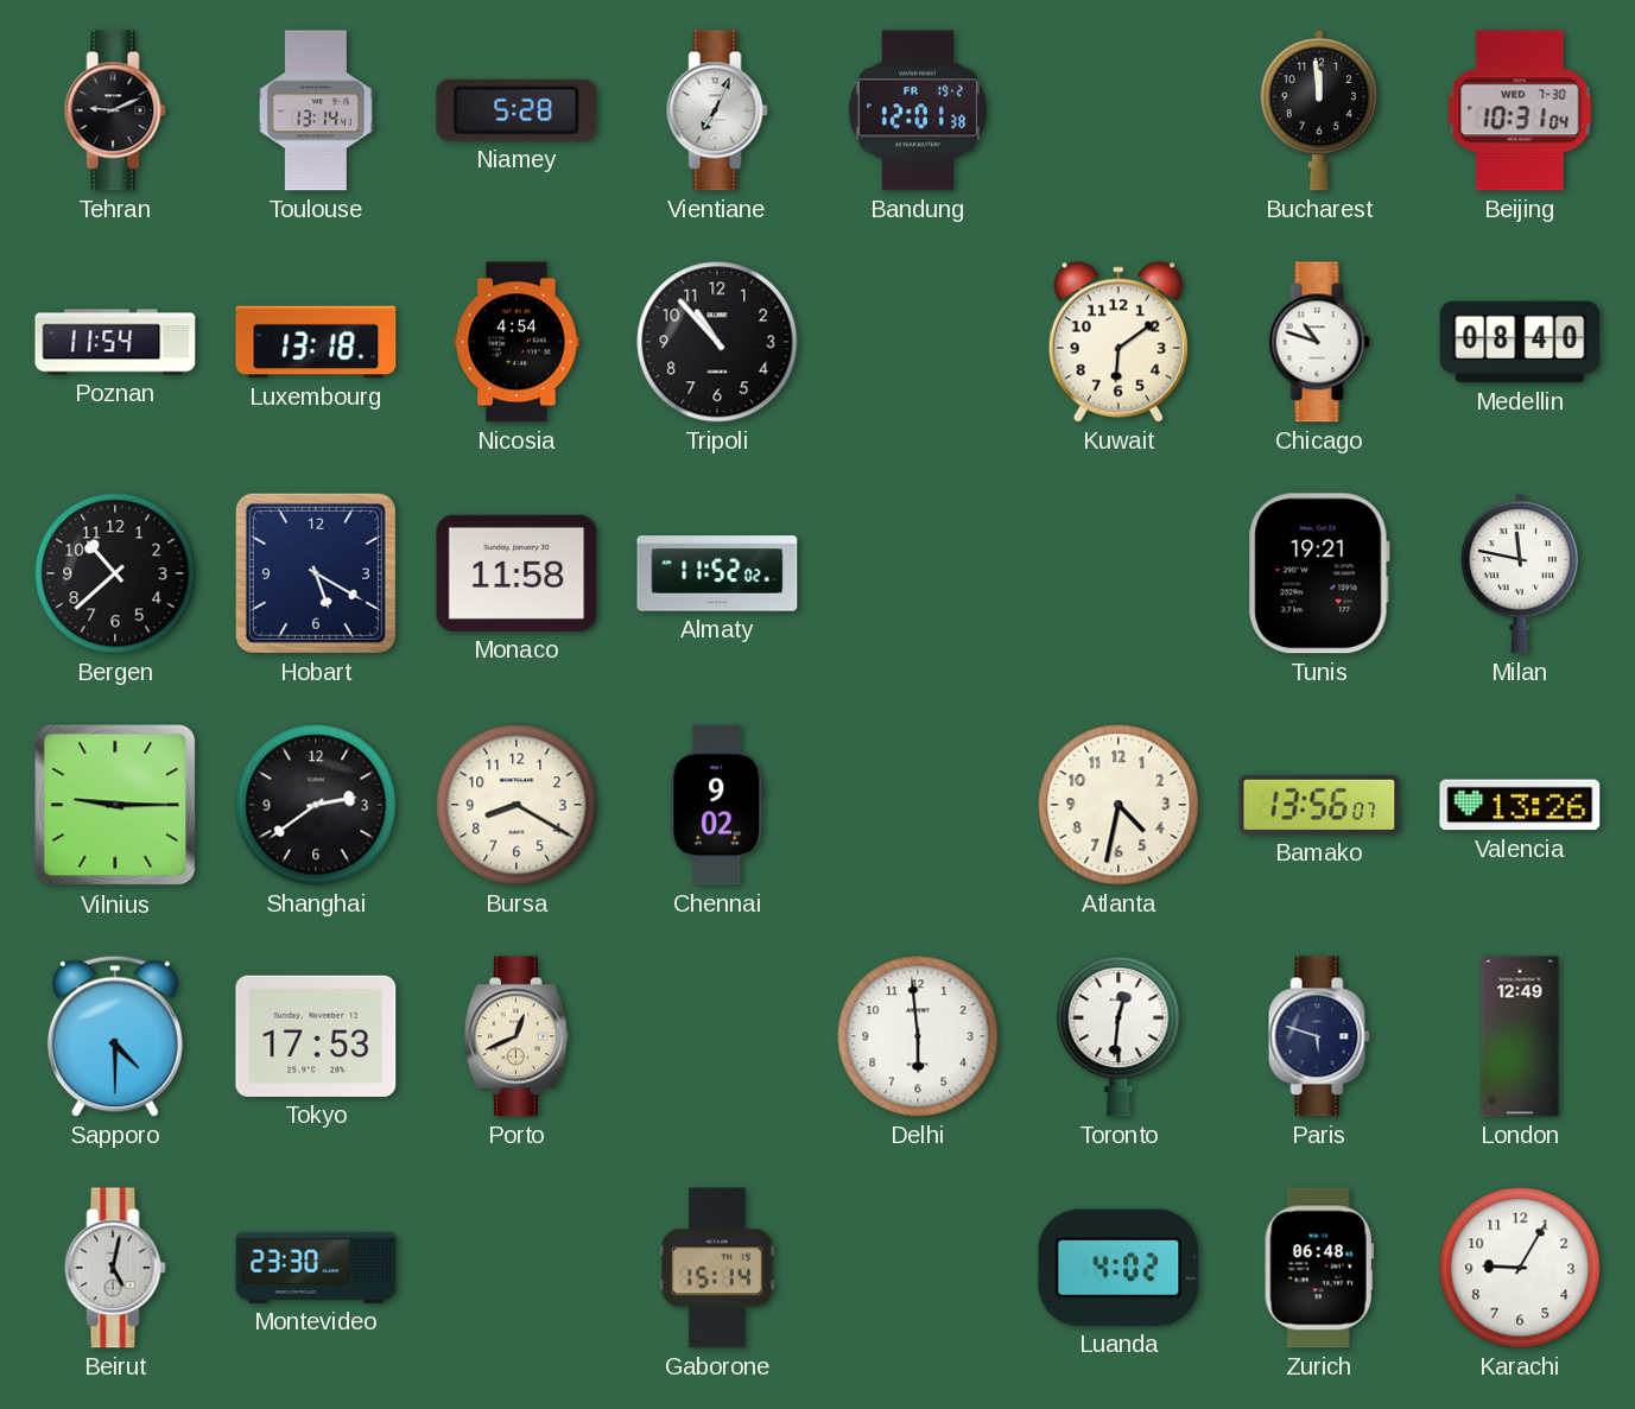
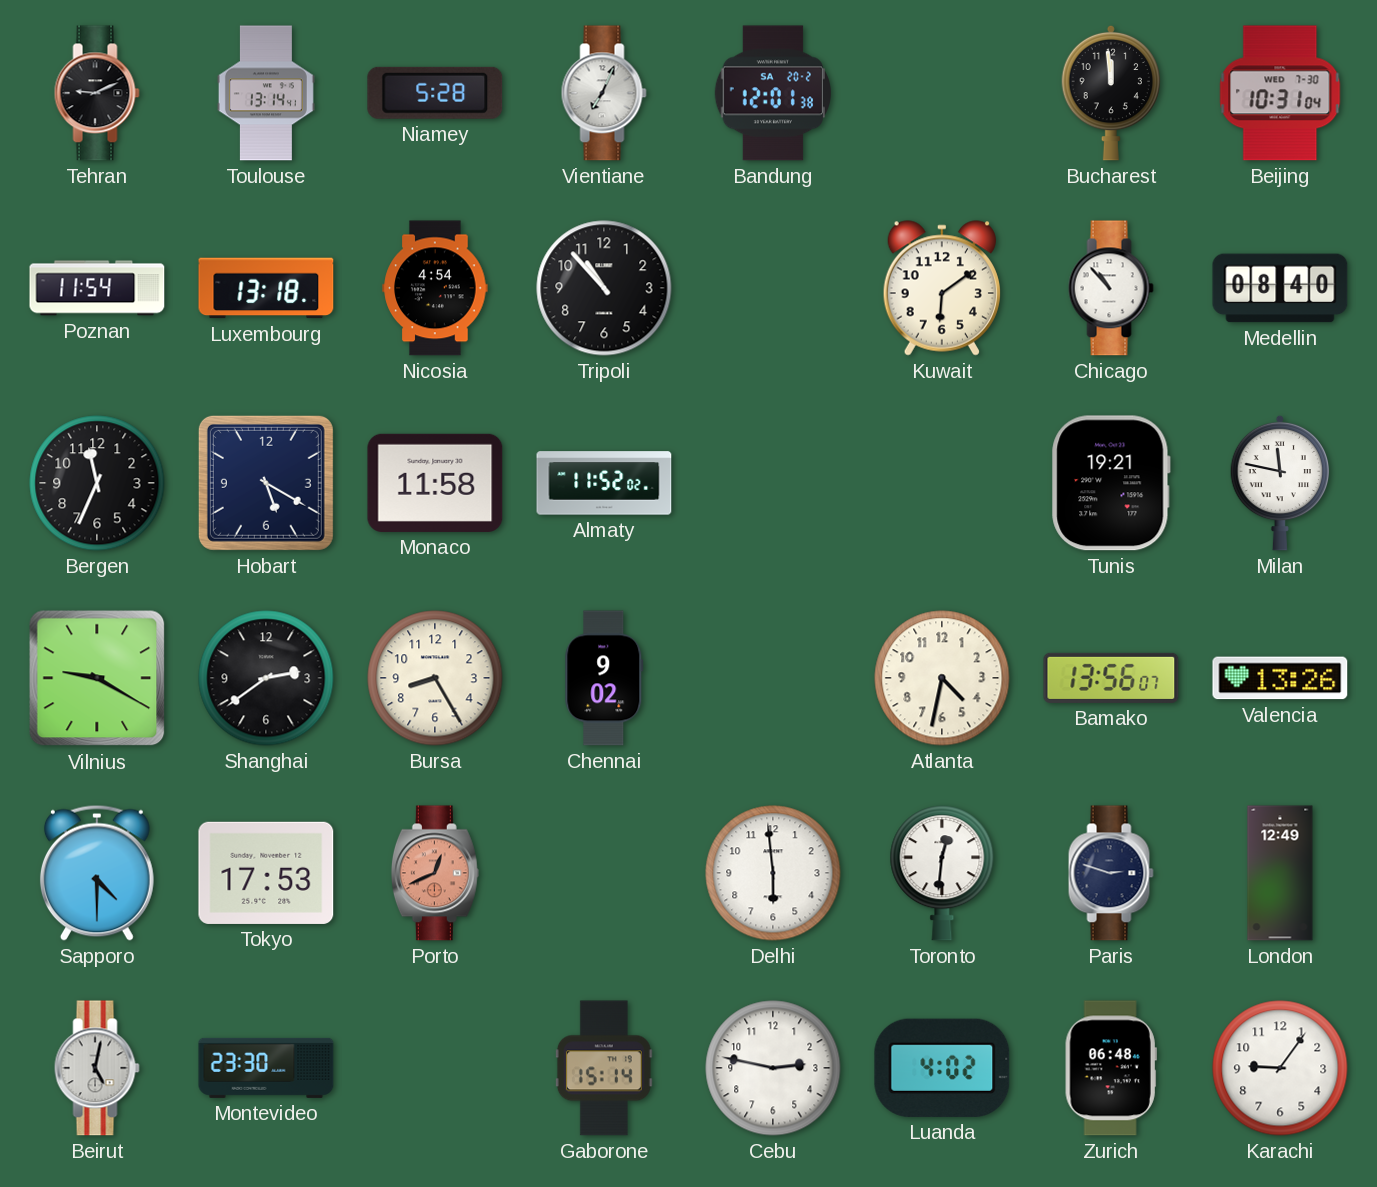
Bandung date: FR 19-2 -> SA 20-2
Chicago: 10:48 -> 10:53
Bergen: 10:38 -> 11:34
Vilnius: 9:15 -> 9:20
Bursa: 8:20 -> 8:25
Porto dial: cream -> salmon
Paris: 5:48 -> 2:48
Cebu: none -> 2:47
Karachi: 9:05 -> 9:06
